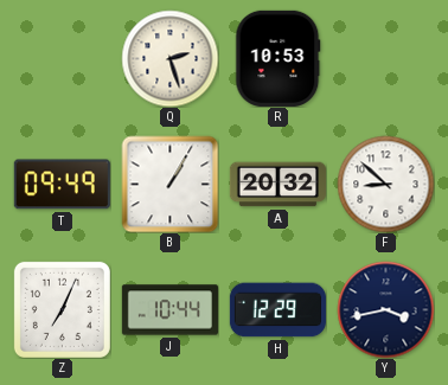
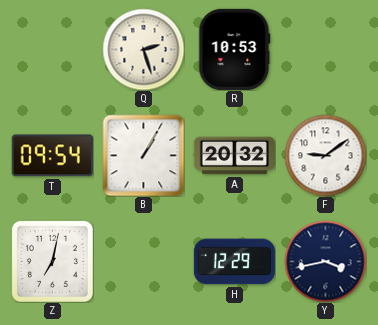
T: 09:49 -> 09:54
F: 8:52 -> 9:09
Z: 7:04 -> 7:02
J: 10:44 -> none
